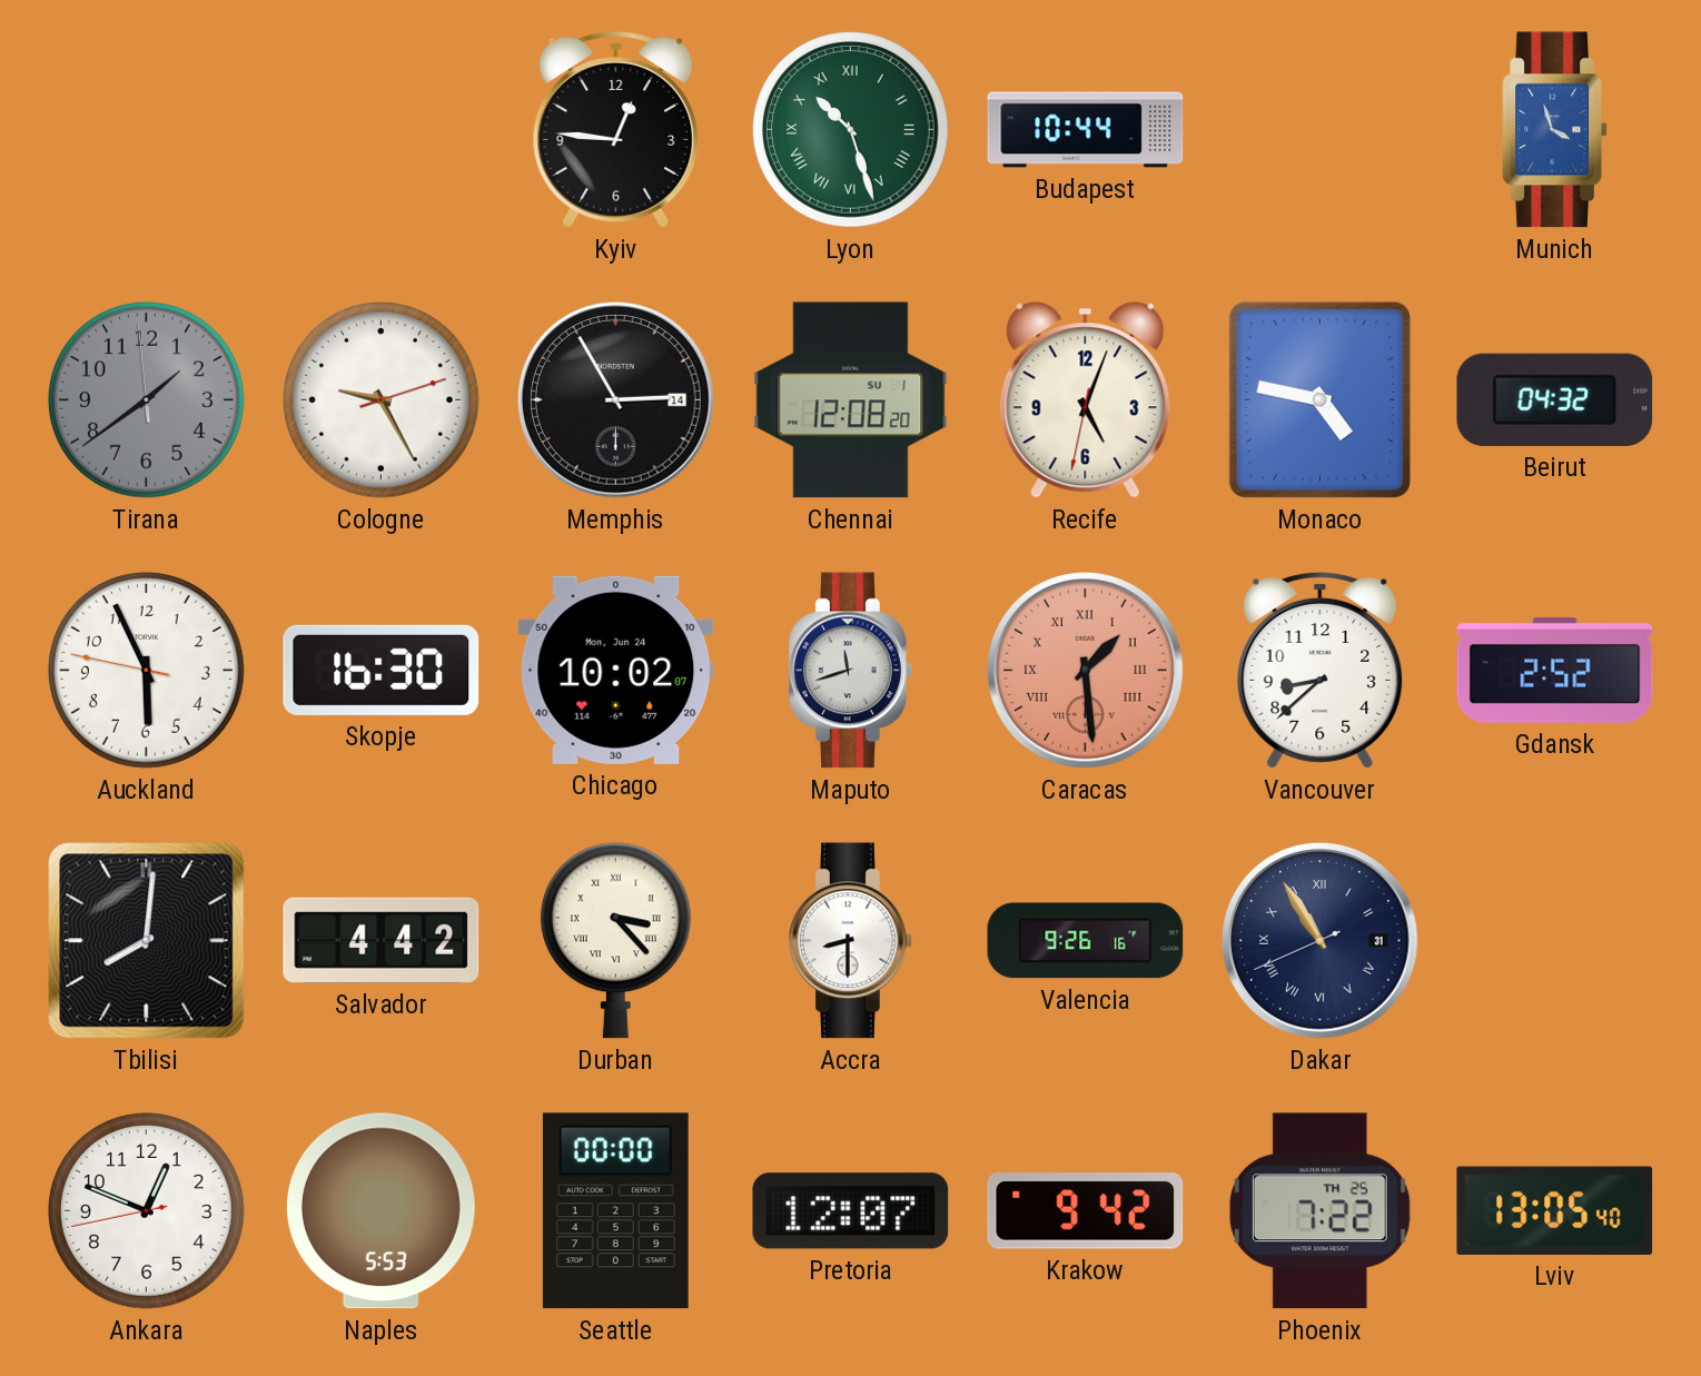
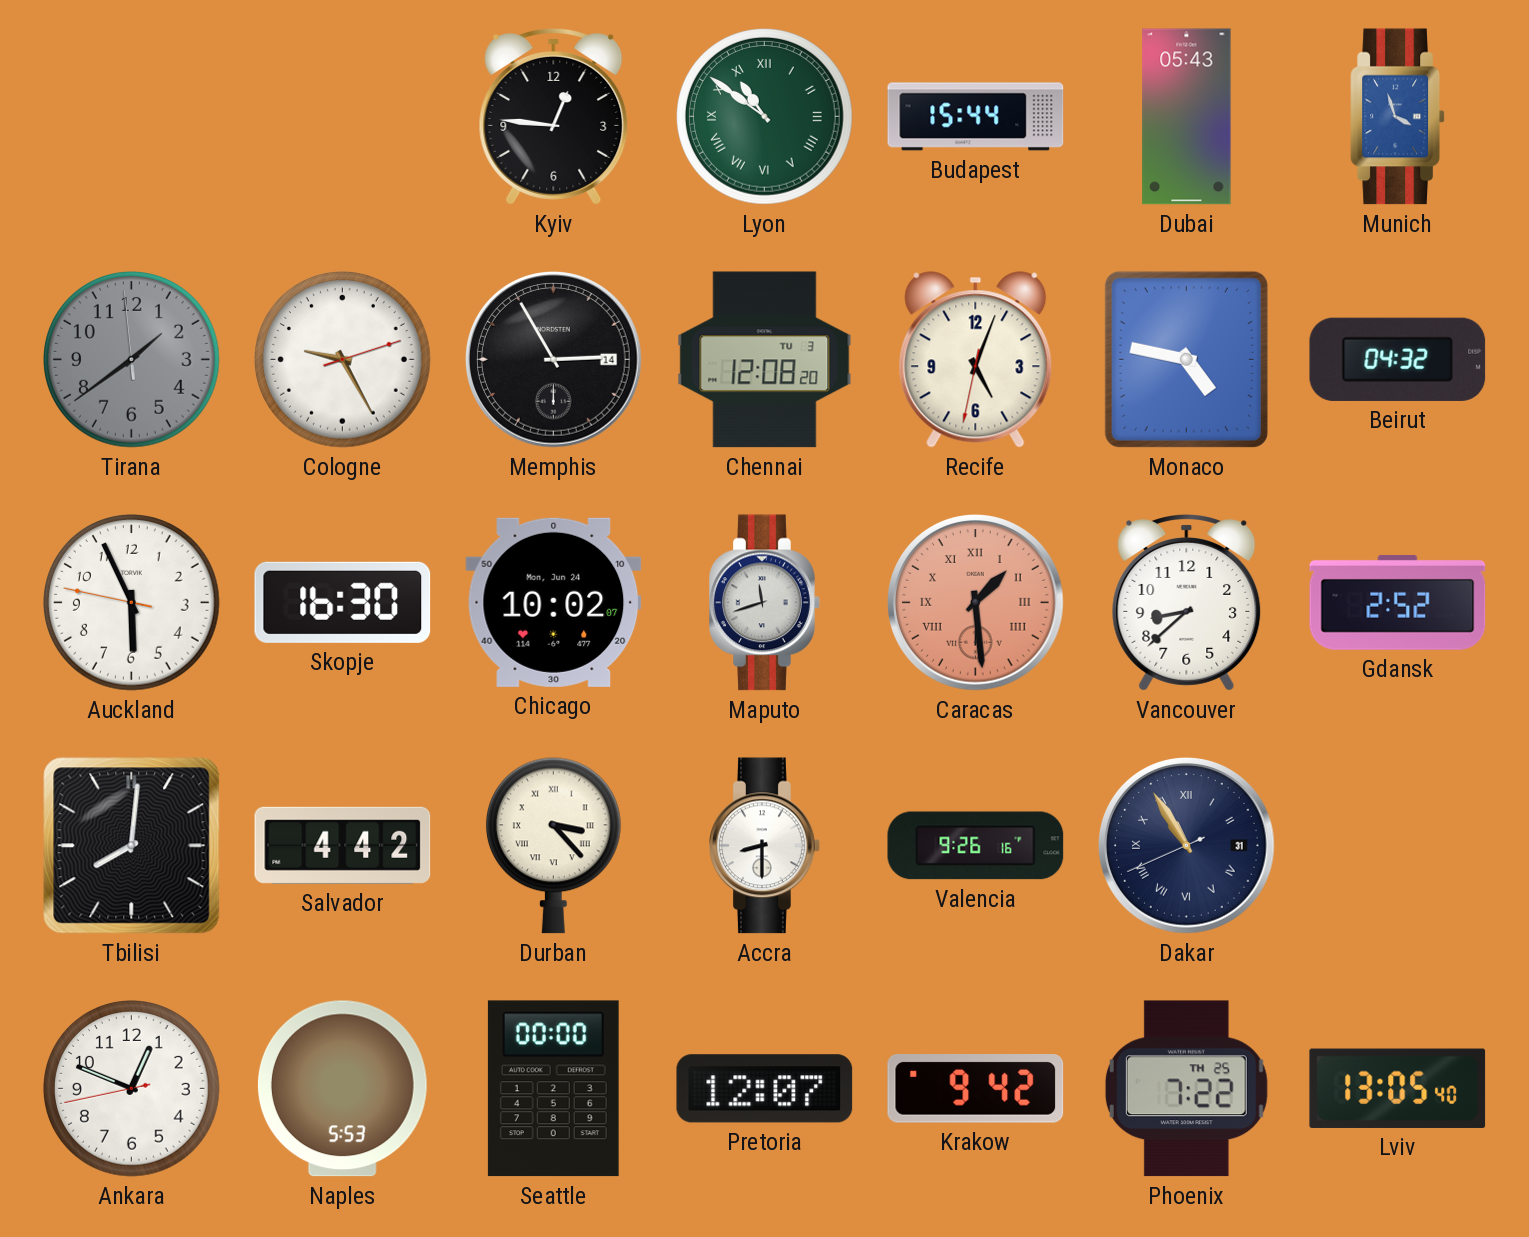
Lyon: 10:27 -> 10:51
Budapest: 10:44 -> 15:44
Dubai: none -> 05:43
Chennai date: SU 1 -> TU 3
